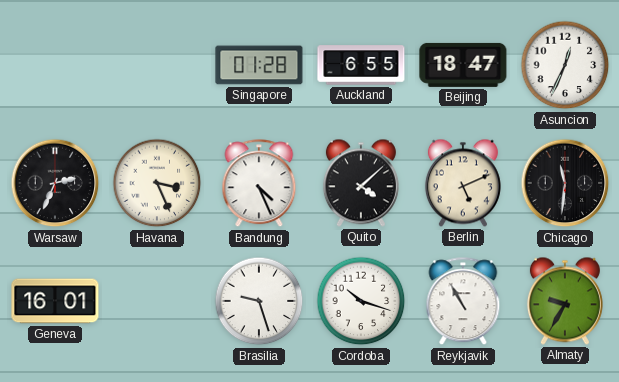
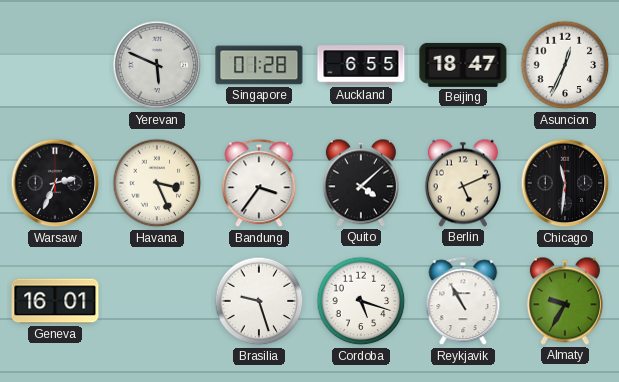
Yerevan: none -> 5:49
Bandung: 4:26 -> 3:36
Cordoba: 10:18 -> 5:18
